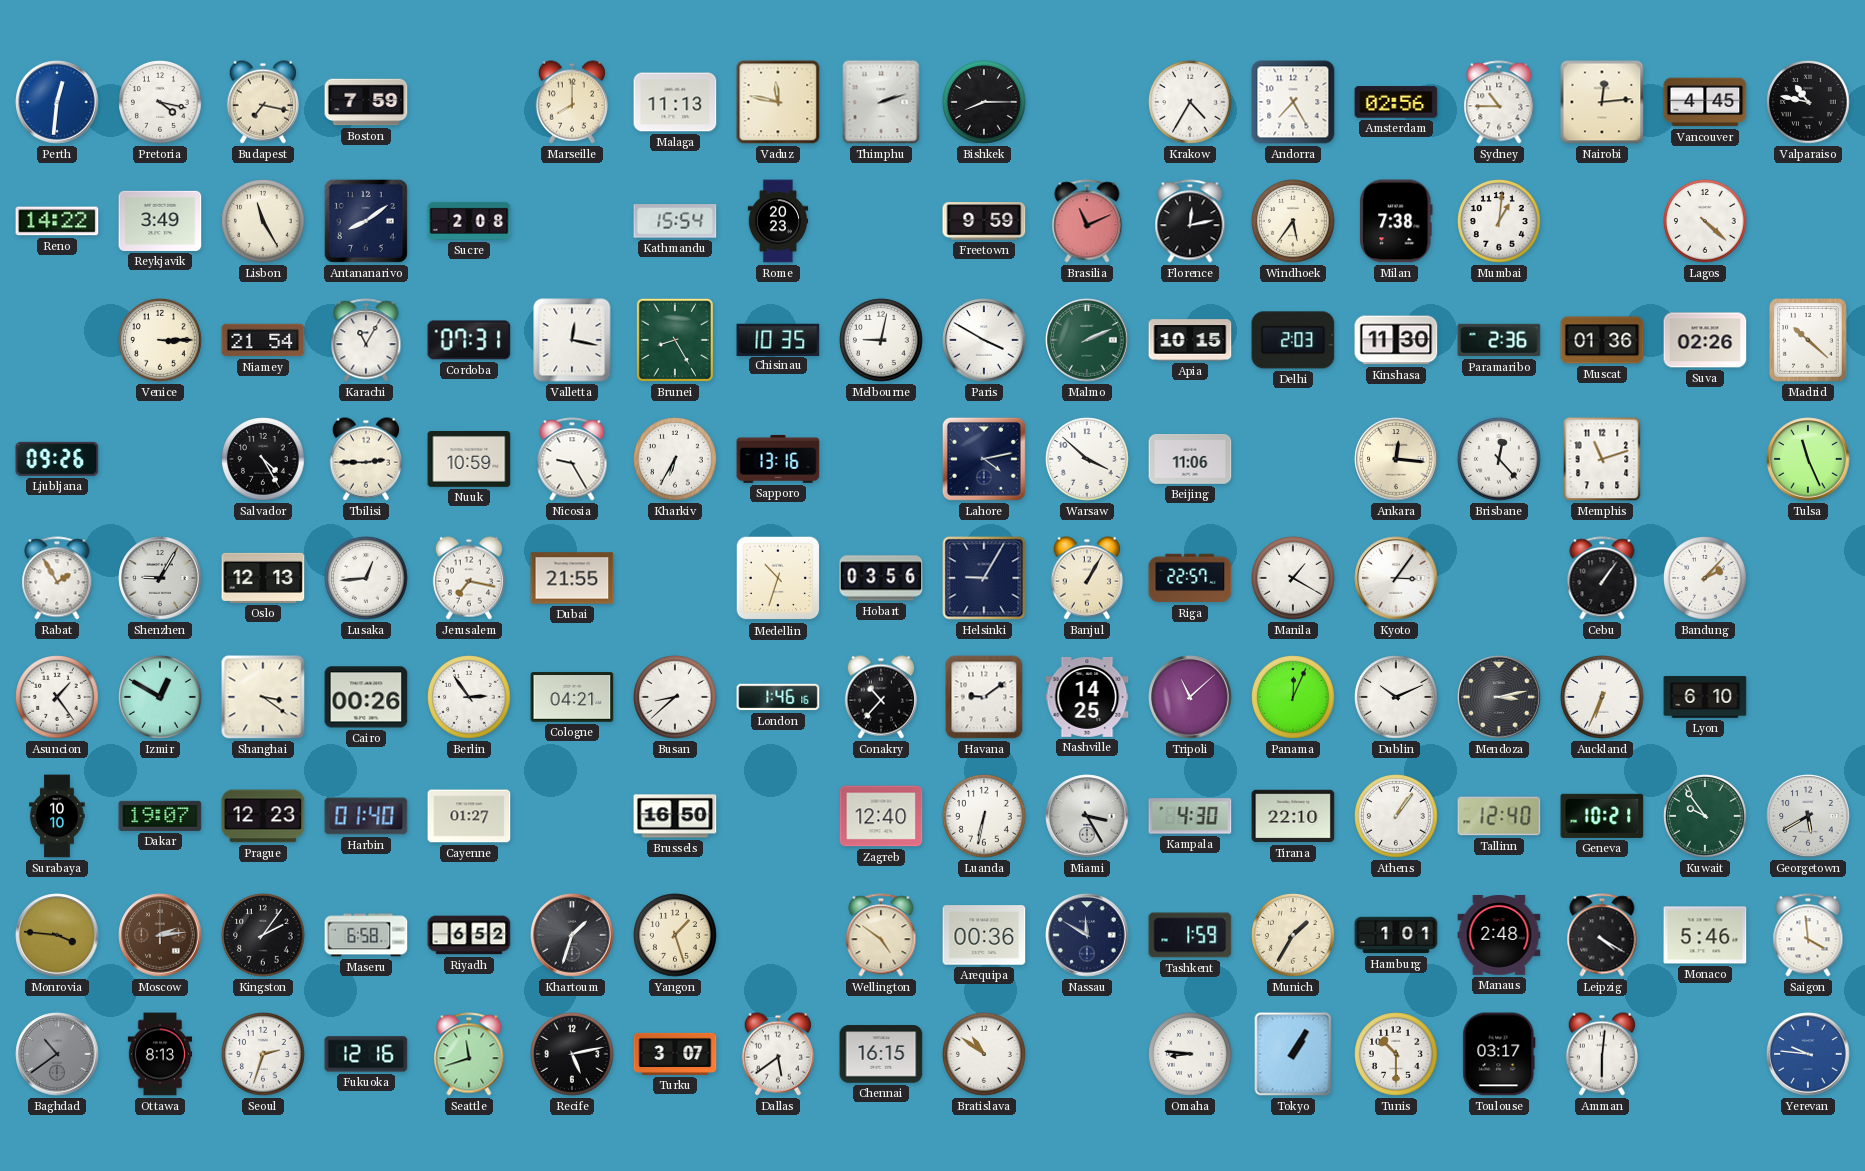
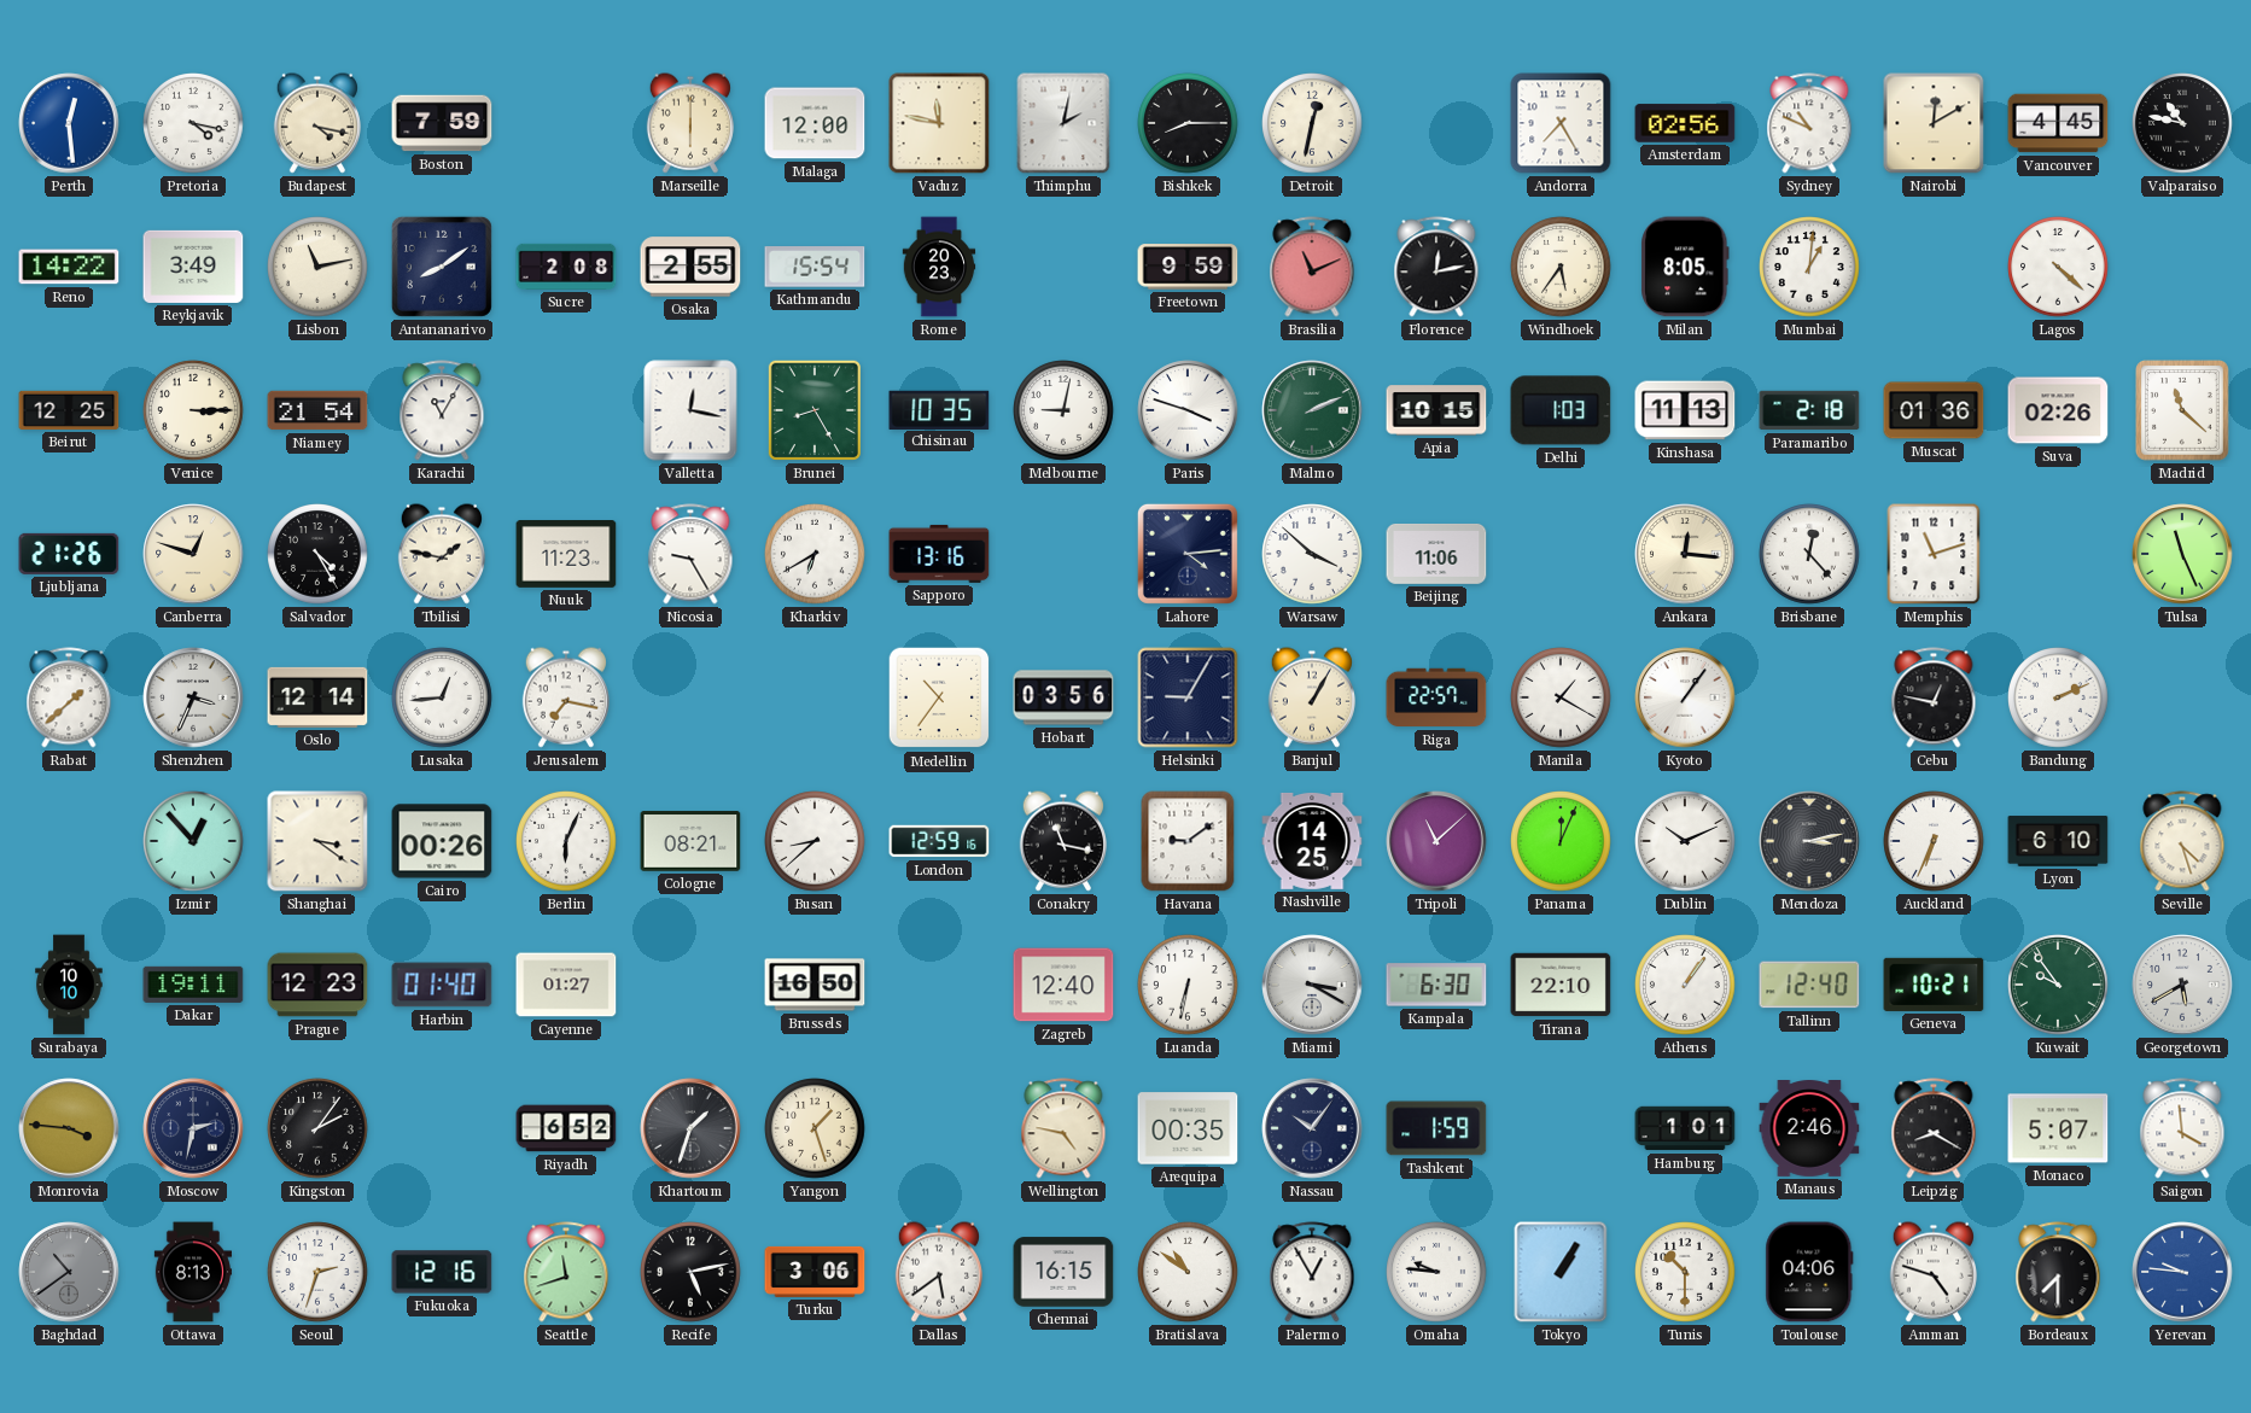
Perth: 12:31 -> 12:29
Budapest: 7:17 -> 4:17
Marseille: 8:00 -> 6:00
Malaga: 11:13 -> 12:00
Thimphu: 2:12 -> 2:02
Detroit: none -> 12:32
Krakow: 4:35 -> none
Sydney: 10:45 -> 10:49
Nairobi: 12:14 -> 12:10
Lisbon: 11:25 -> 11:13
Osaka: none -> 2:55
Milan: 7:38 -> 8:05
Beirut: none -> 12:25
Cordoba: 07:31 -> none
Paris: 3:50 -> 3:48
Delhi: 2:03 -> 1:03
Kinshasa: 11:30 -> 11:13
Paramaribo: 2:36 -> 2:18
Madrid: 10:22 -> 11:22
Ljubljana: 09:26 -> 21:26
Canberra: none -> 12:48
Tbilisi: 2:45 -> 1:47
Nuuk: 10:59 -> 11:23
Kharkiv: 6:35 -> 6:40
Lahore: 4:13 -> 4:14
Rabat: 1:55 -> 1:38
Shenzhen: 9:05 -> 3:34
Oslo: 12:13 -> 12:14
Dubai: 21:55 -> none
Medellin: 10:33 -> 10:36
Kyoto: 3:06 -> 1:06
Cebu: 1:06 -> 12:47
Bandung: 2:07 -> 2:11
Asuncion: 1:24 -> none
Izmir: 12:50 -> 12:53
Berlin: 2:54 -> 6:04
Cologne: 04:21 -> 08:21
London: 1:46 -> 12:59
Conakry: 10:37 -> 11:17
Seville: none -> 4:27
Dakar: 19:07 -> 19:11
Miami: 3:25 -> 3:20
Kampala: 4:30 -> 6:30
Moscow: 2:14 -> 2:32
Moscow dial: brown -> navy
Maseru: 6:58 -> none
Wellington: 4:51 -> 4:47
Arequipa: 00:36 -> 00:35
Nassau: 11:50 -> 10:06
Munich: 1:35 -> none
Manaus: 2:48 -> 2:46
Leipzig: 4:20 -> 8:20
Monaco: 5:46 -> 5:07
Turku: 3:07 -> 3:06
Palermo: none -> 12:55
Omaha: 8:46 -> 9:46
Toulouse: 03:17 -> 04:06
Amman: 6:01 -> 4:48
Bordeaux: none -> 7:30
